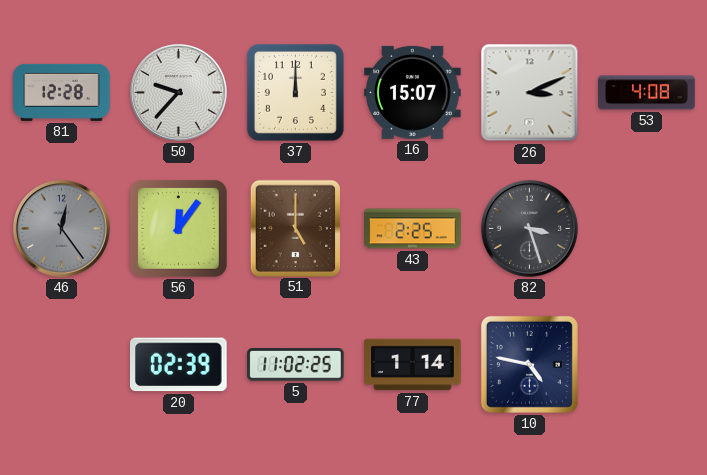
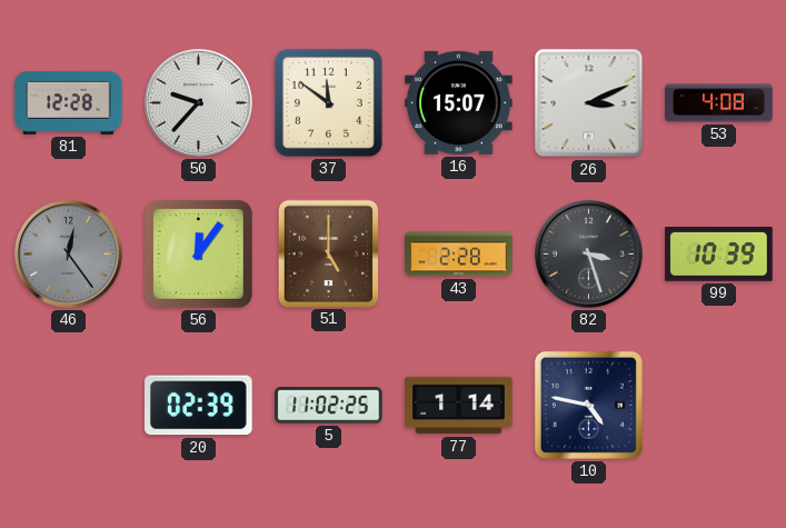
37: 12:00 -> 11:51
43: 2:25 -> 2:28
99: none -> 10:39
